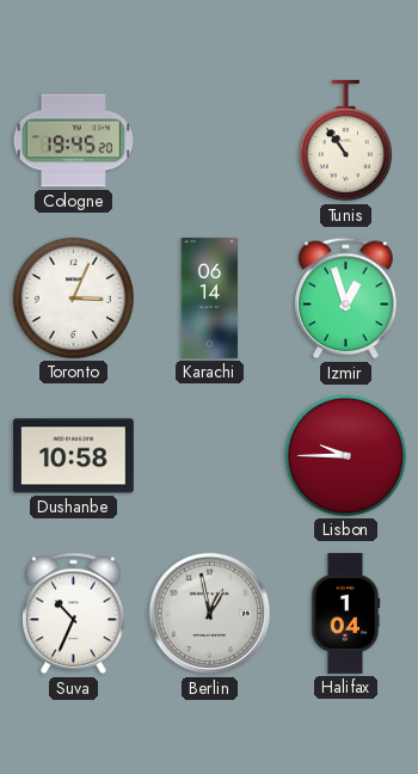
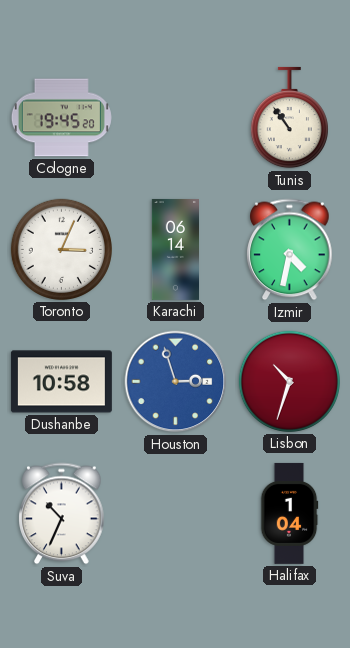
Izmir: 12:57 -> 4:32
Houston: none -> 2:57
Lisbon: 9:45 -> 10:33
Berlin: 12:58 -> none
